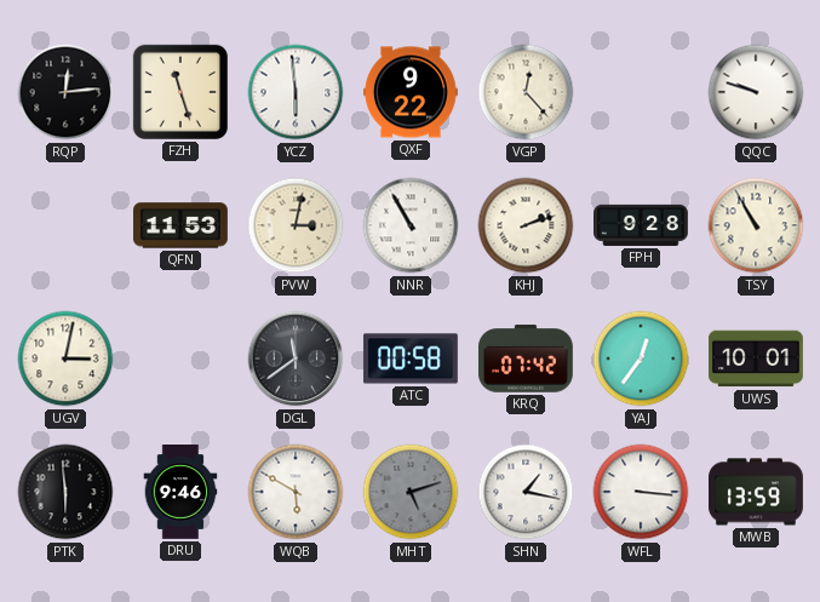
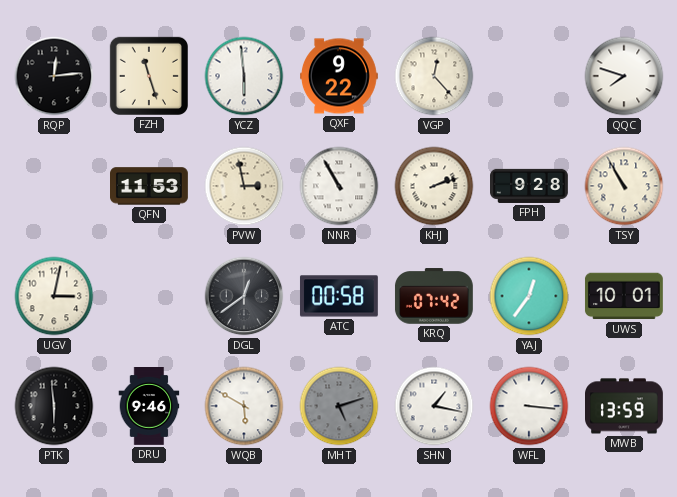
QQC: 9:48 -> 7:48
PVW: 3:02 -> 2:58
DGL: 11:39 -> 12:39
